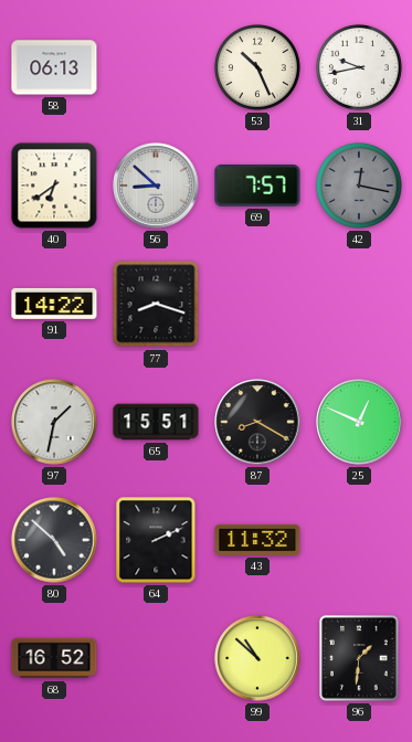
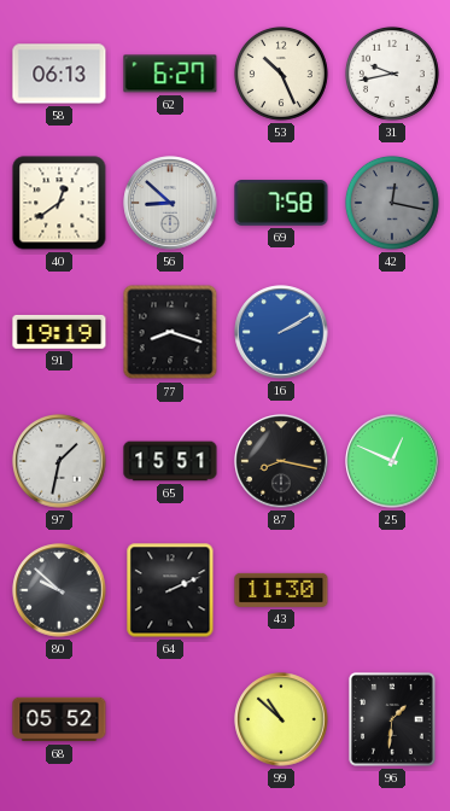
62: none -> 6:27
40: 6:39 -> 12:39
69: 7:57 -> 7:58
91: 14:22 -> 19:19
16: none -> 2:10
87: 8:20 -> 8:17
80: 4:52 -> 9:52
43: 11:32 -> 11:30
68: 16:52 -> 05:52
